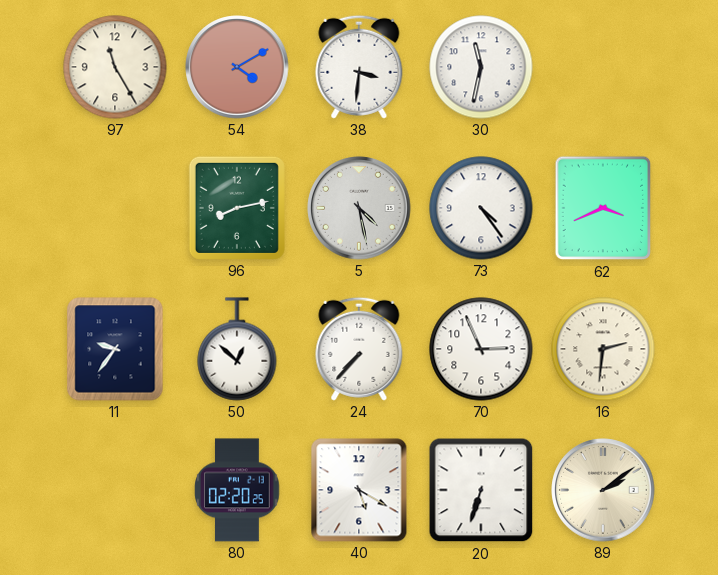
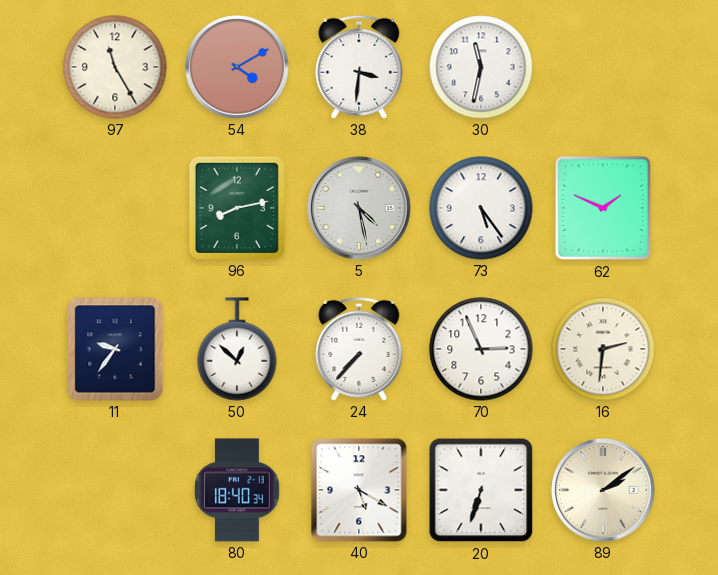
73: 4:24 -> 5:24
62: 3:41 -> 1:49
80: 02:20 -> 18:40
